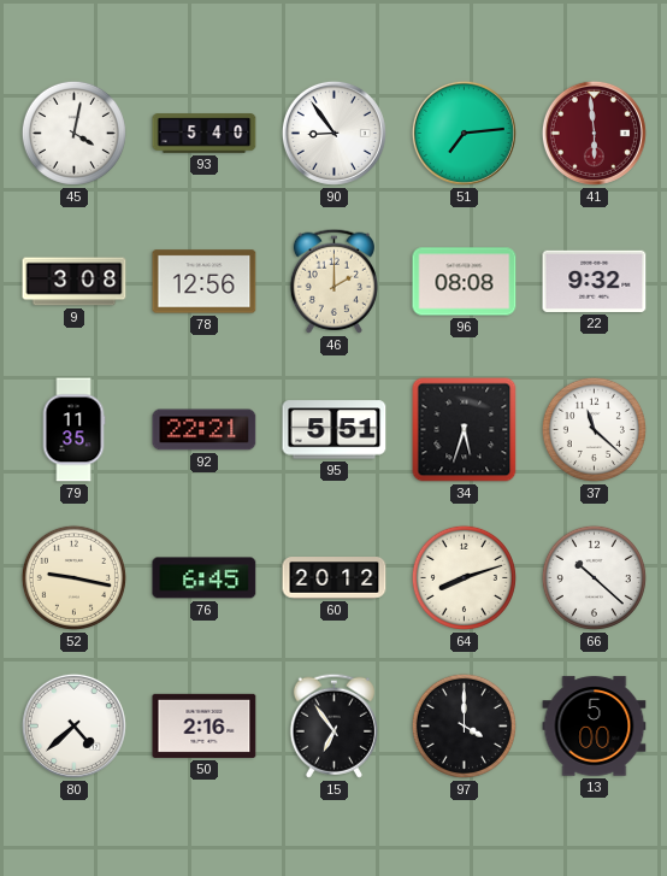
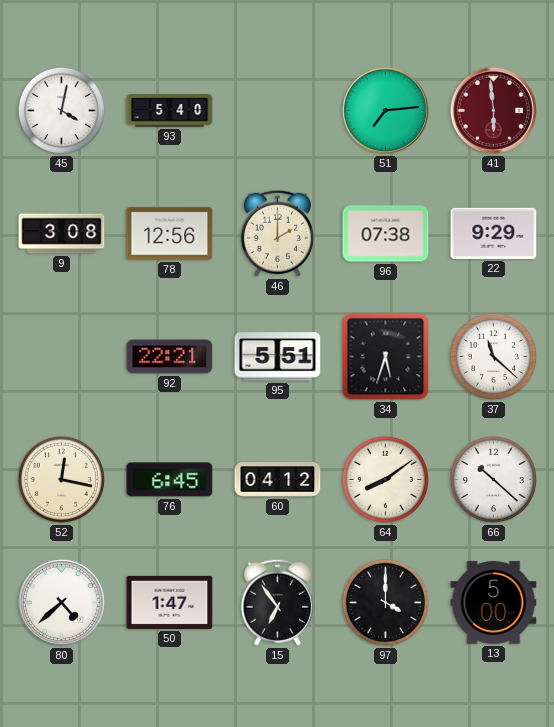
90: 8:54 -> none
96: 08:08 -> 07:38
22: 9:32 -> 9:29
79: 11:35 -> none
52: 9:17 -> 12:17
60: 20:12 -> 04:12
64: 8:12 -> 8:09
50: 2:16 -> 1:47
